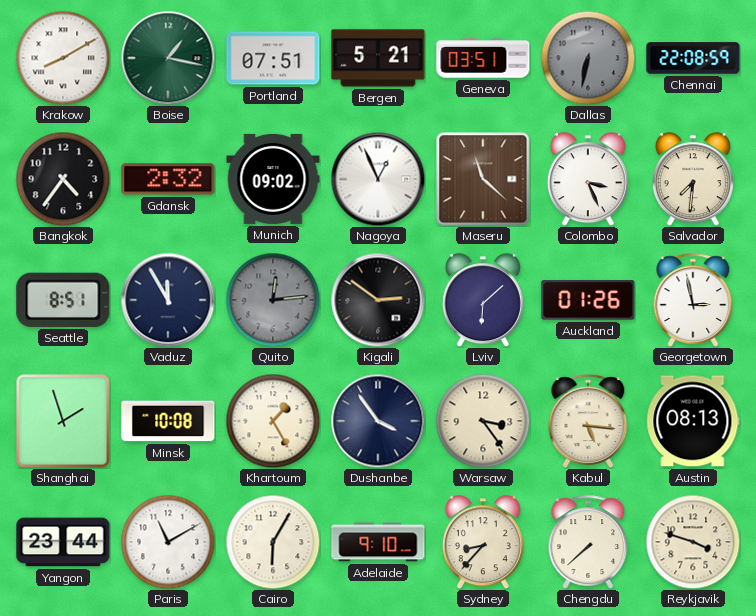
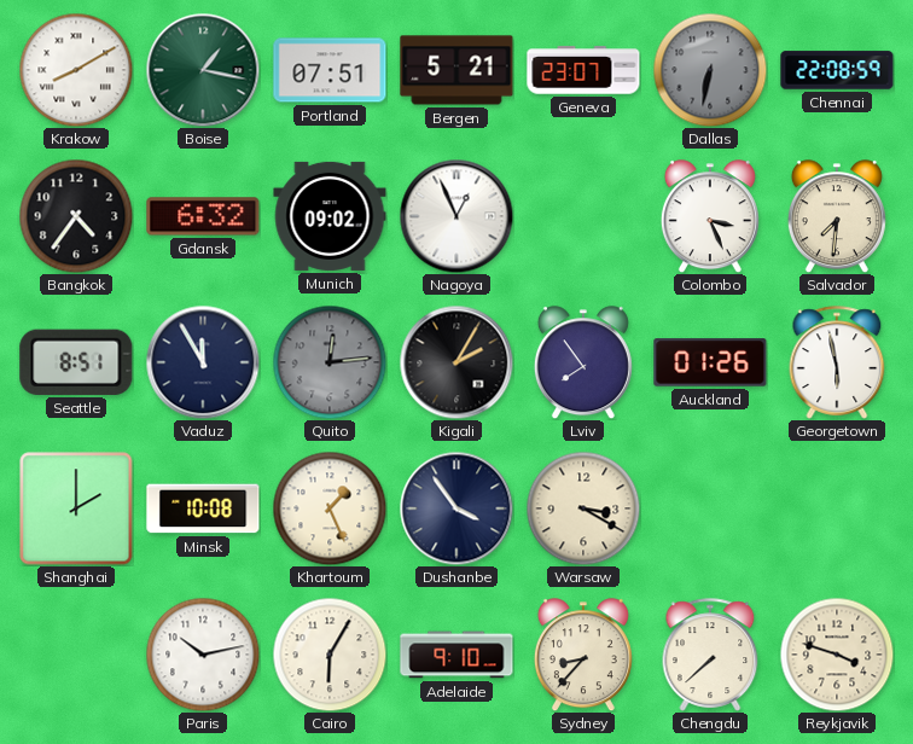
Geneva: 03:51 -> 23:07
Gdansk: 2:32 -> 6:32
Maseru: 11:22 -> none
Kigali: 2:51 -> 2:05
Lviv: 6:08 -> 7:54
Georgetown: 2:58 -> 5:58
Shanghai: 1:57 -> 2:00
Khartoum: 1:25 -> 1:26
Warsaw: 3:24 -> 3:20
Kabul: 5:16 -> none
Austin: 08:13 -> none
Yangon: 23:44 -> none
Paris: 11:10 -> 10:13
